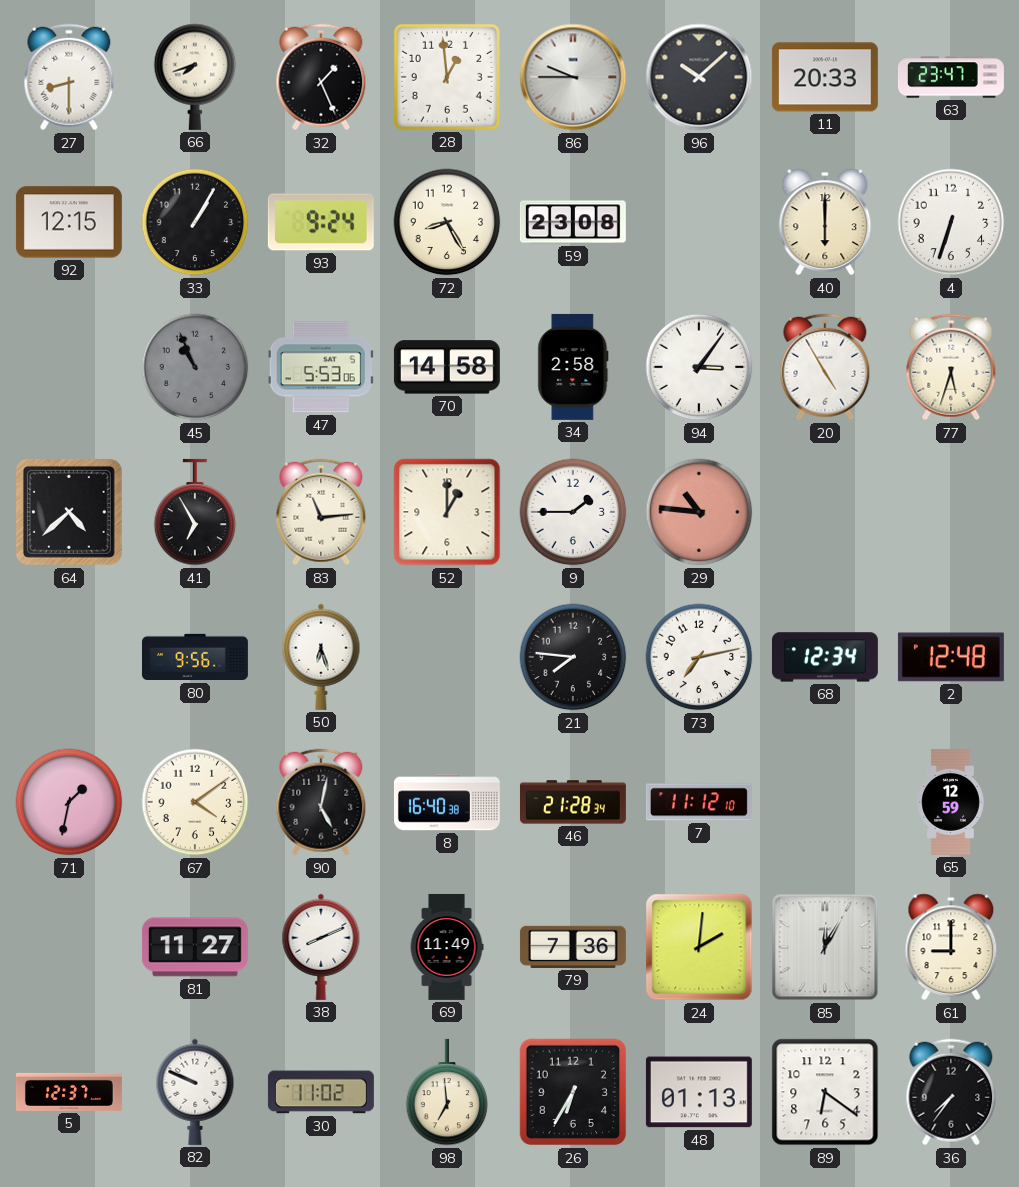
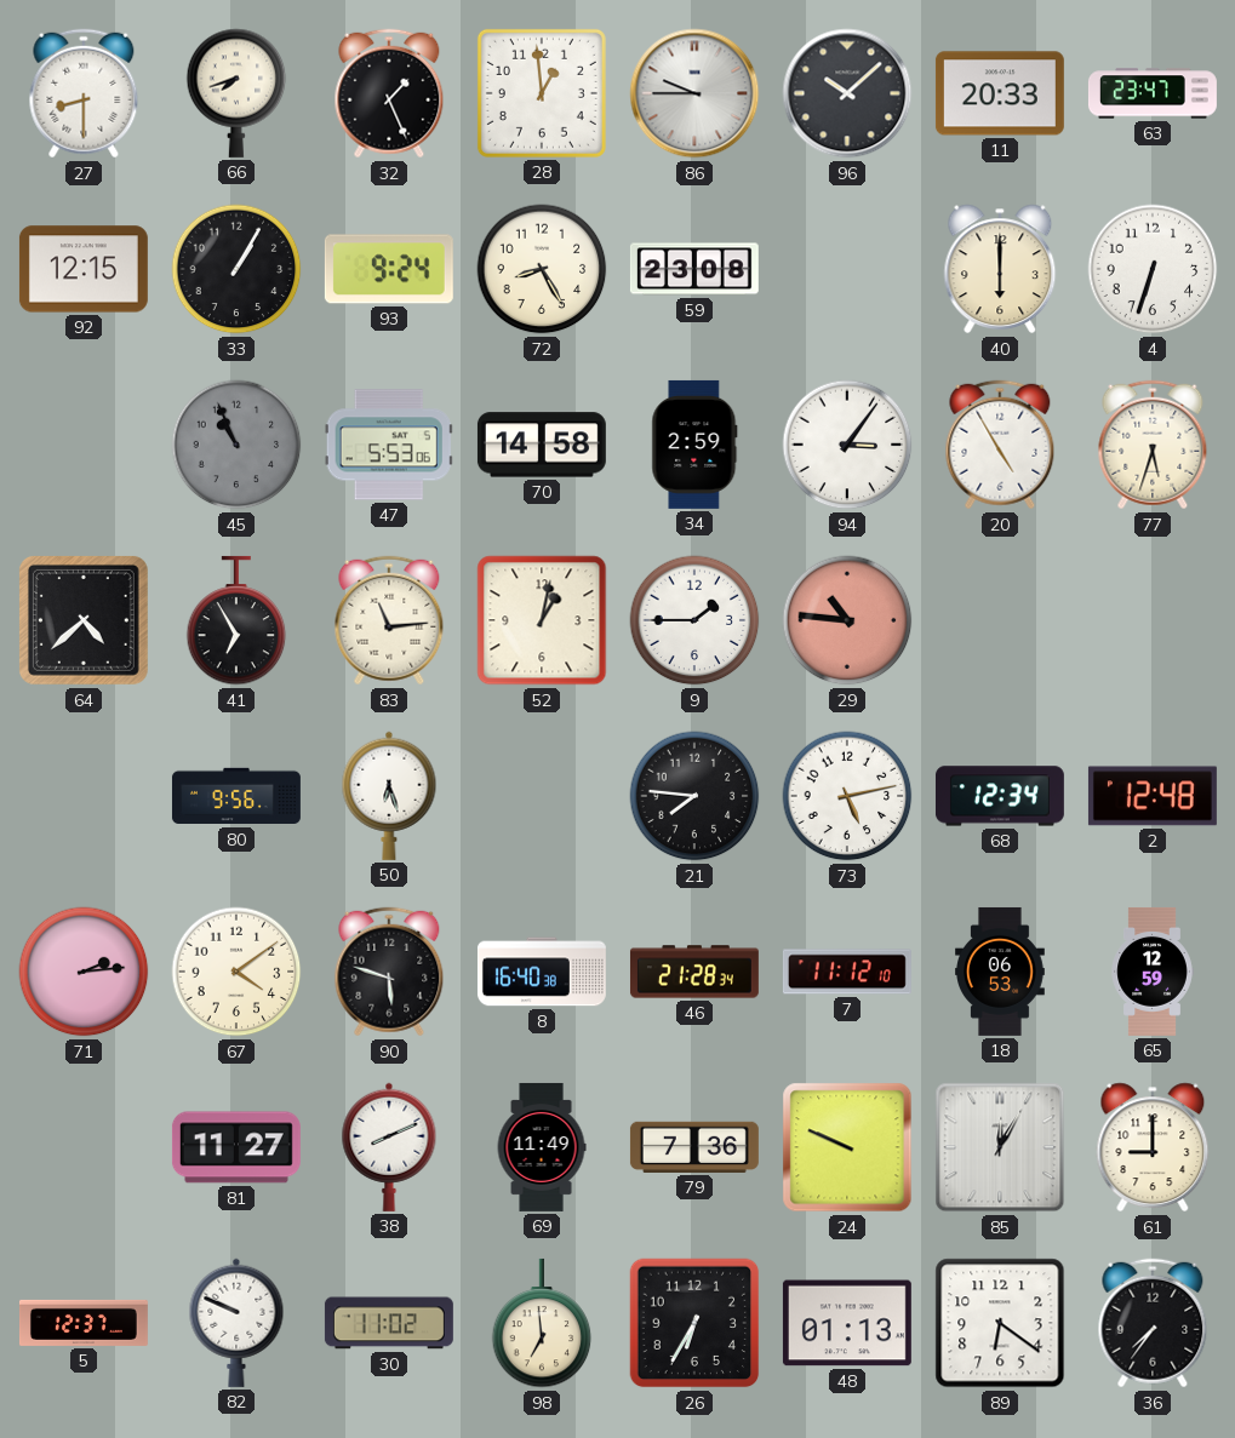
34: 2:58 -> 2:59
52: 1:00 -> 1:02
73: 7:13 -> 5:13
71: 1:32 -> 2:14
90: 5:02 -> 5:48
18: none -> 06:53
24: 2:01 -> 9:49
